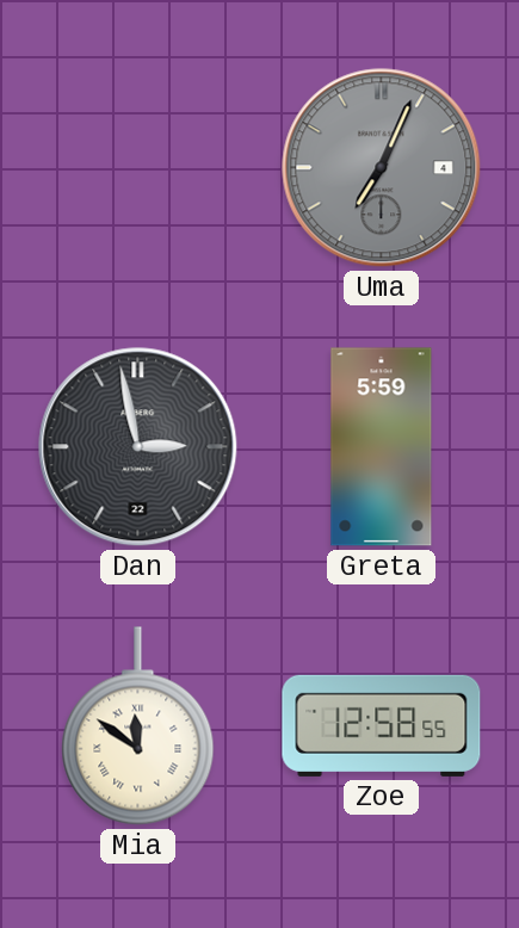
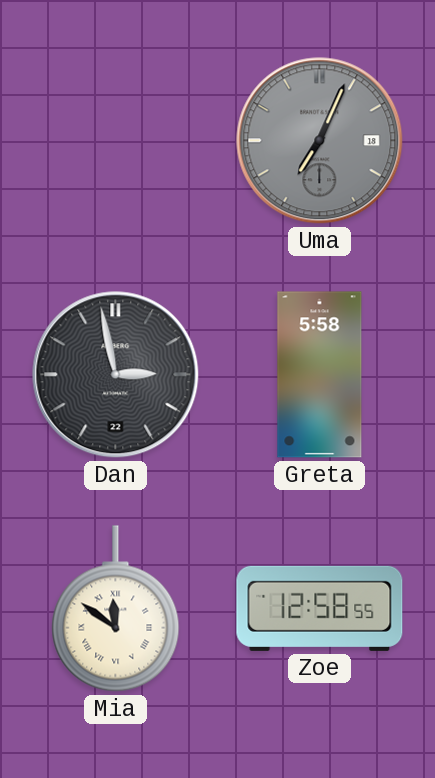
Uma date: 4 -> 18
Greta: 5:59 -> 5:58
